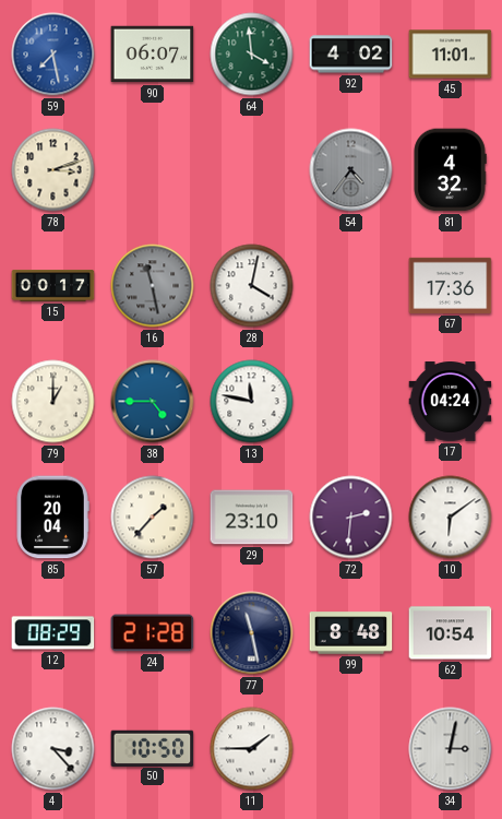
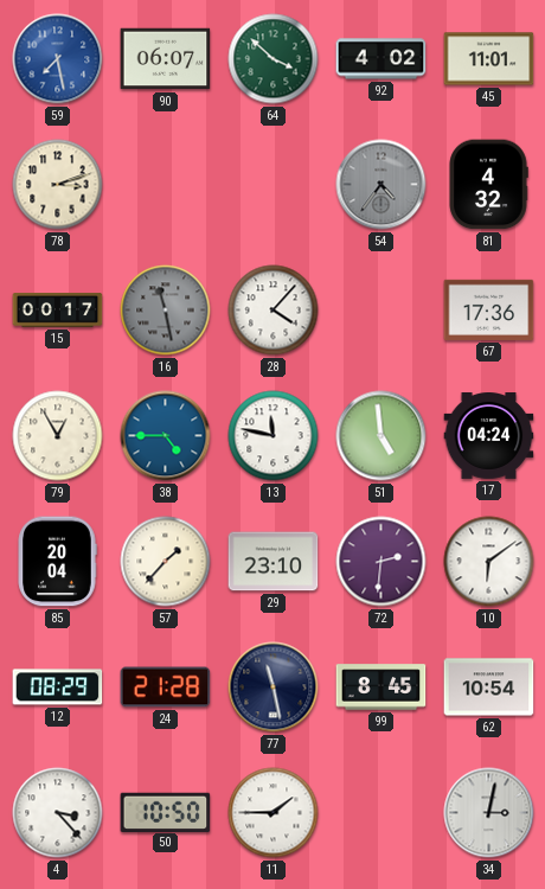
64: 3:59 -> 3:52
28: 4:02 -> 4:07
79: 1:00 -> 12:55
51: none -> 4:59
99: 8:48 -> 8:45
